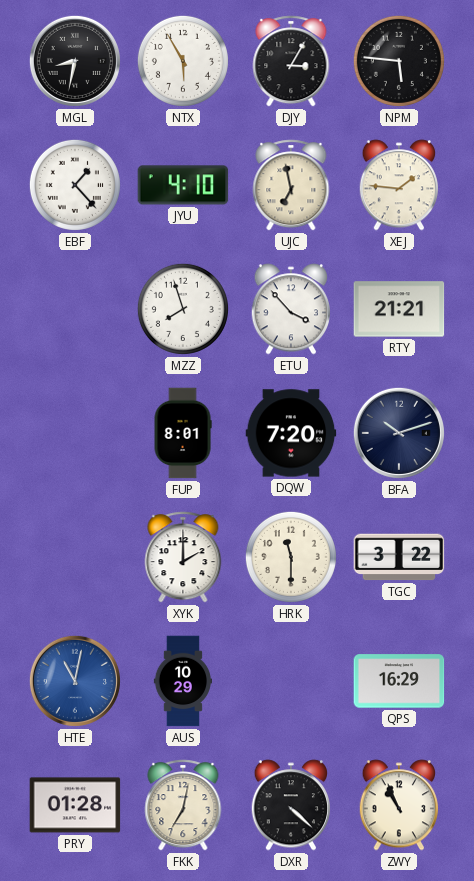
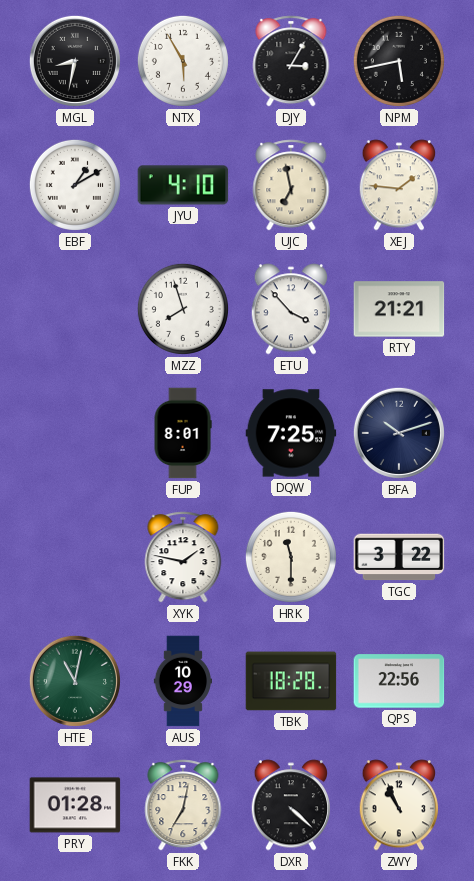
NPM: 5:46 -> 5:43
EBF: 1:23 -> 1:10
DQW: 7:20 -> 7:25
XYK: 2:00 -> 1:47
HTE dial: blue -> green
TBK: none -> 18:28
QPS: 16:29 -> 22:56
